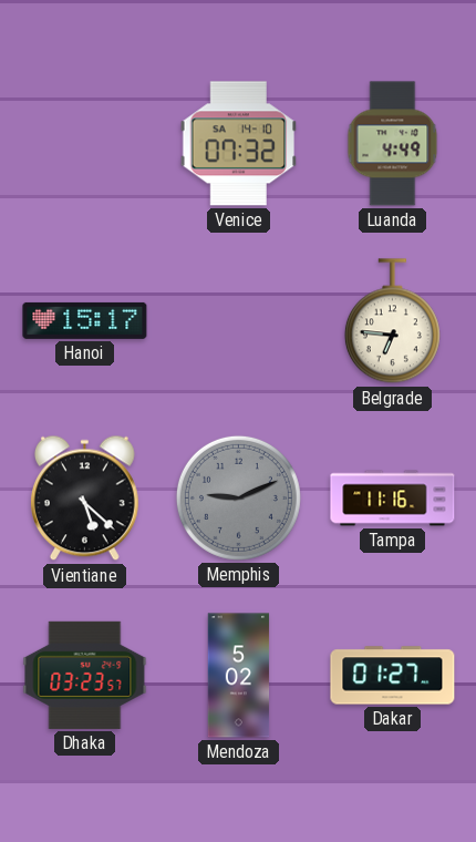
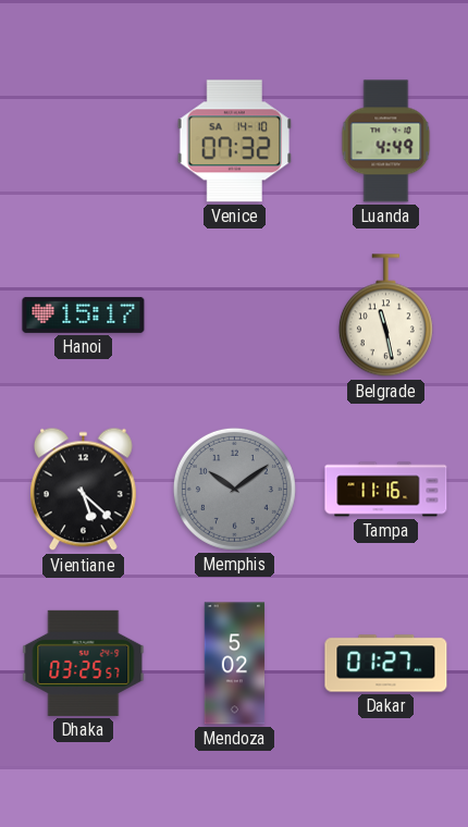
Belgrade: 6:46 -> 11:28
Memphis: 9:11 -> 10:09
Dhaka: 03:23 -> 03:25
